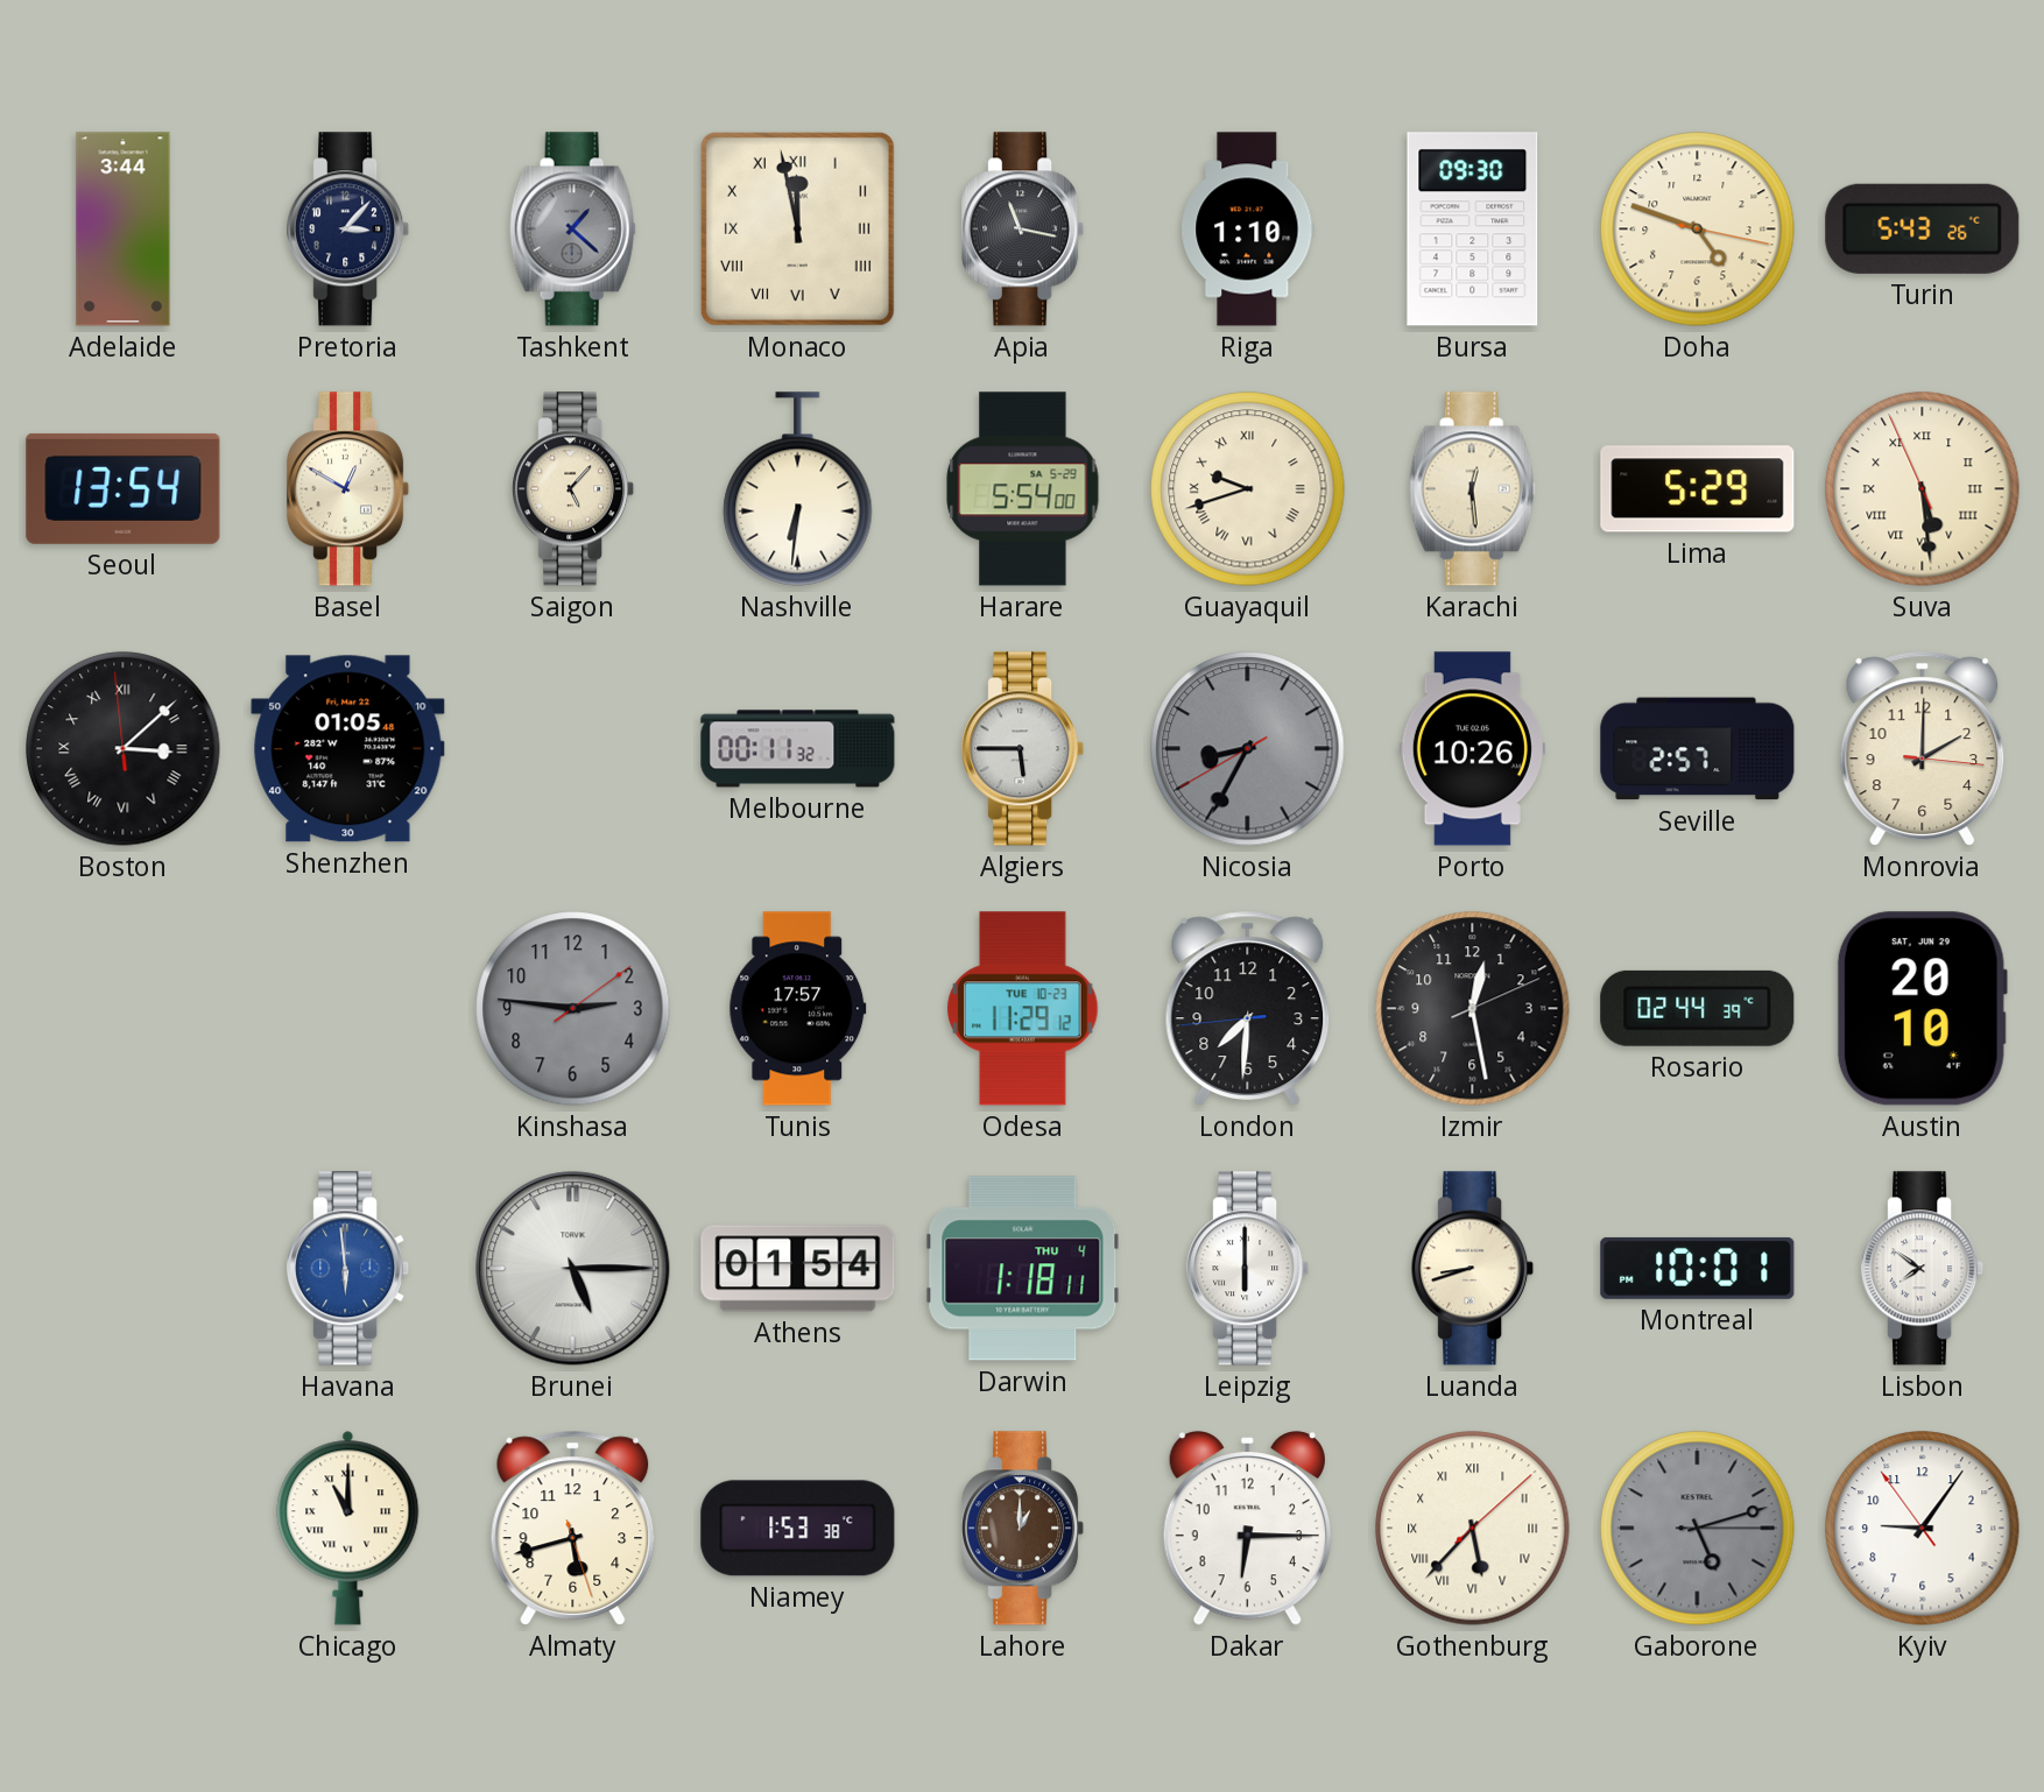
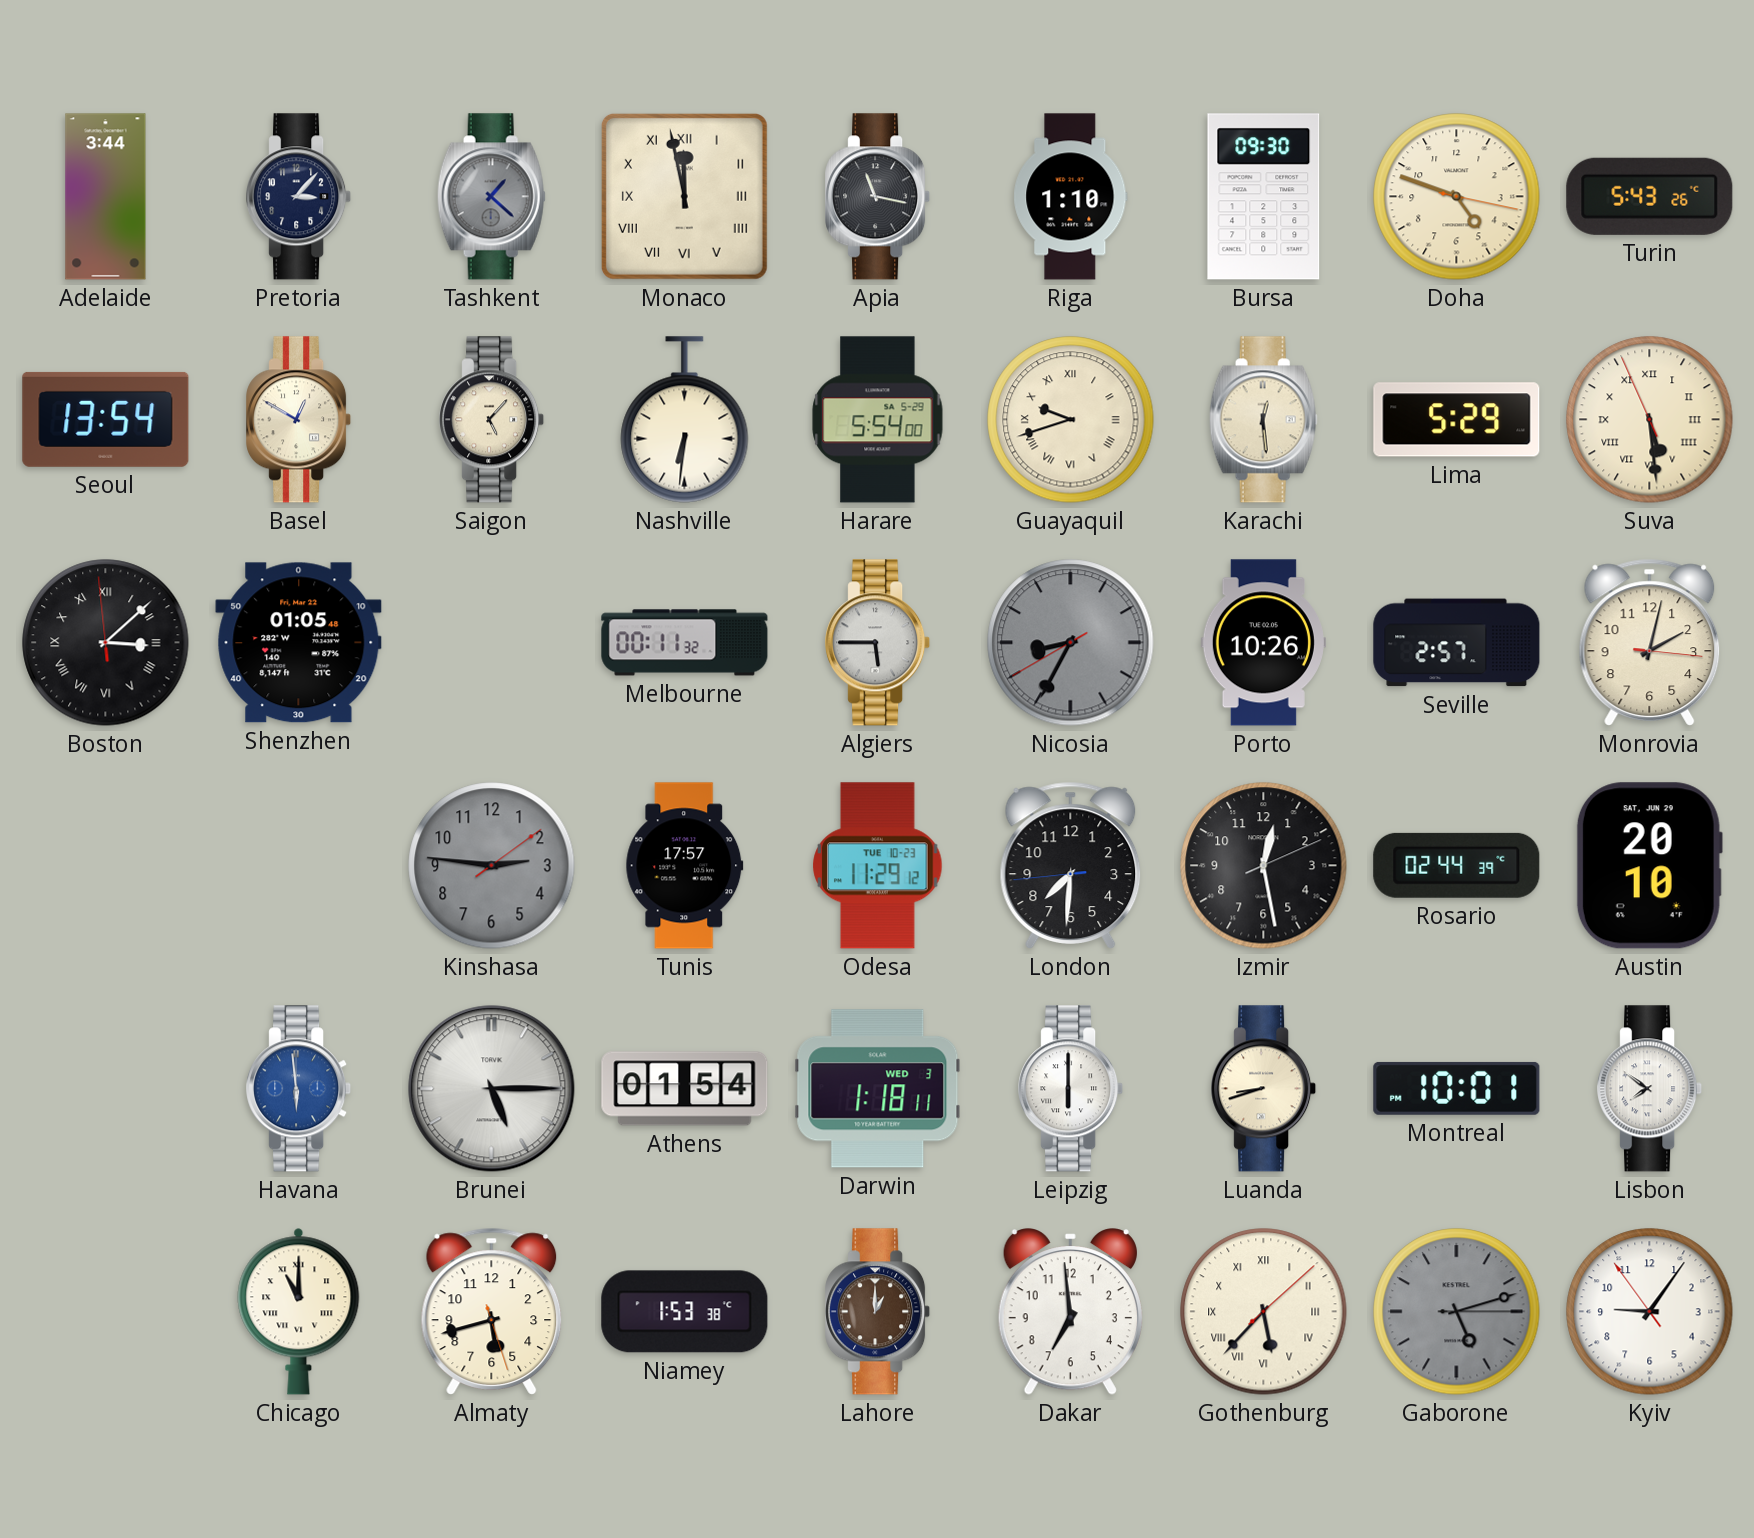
Monrovia: 2:00 -> 2:02
Darwin date: THU 4 -> WED 3
Dakar: 6:15 -> 6:59
